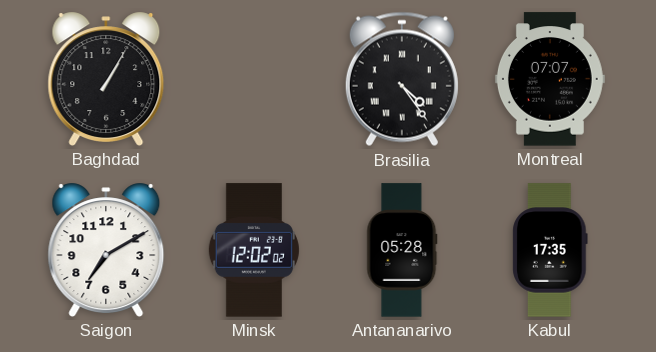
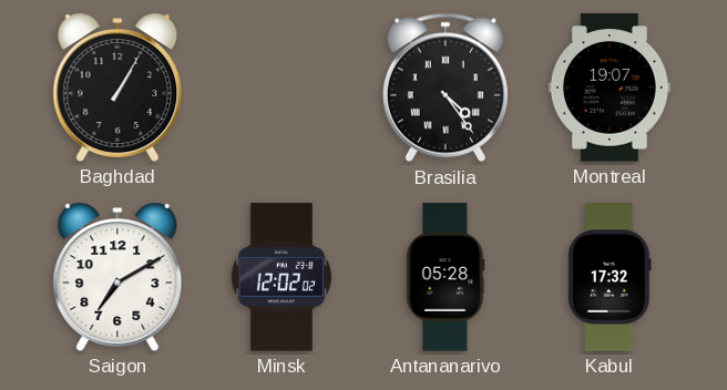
Montreal: 07:07 -> 19:07
Kabul: 17:35 -> 17:32
